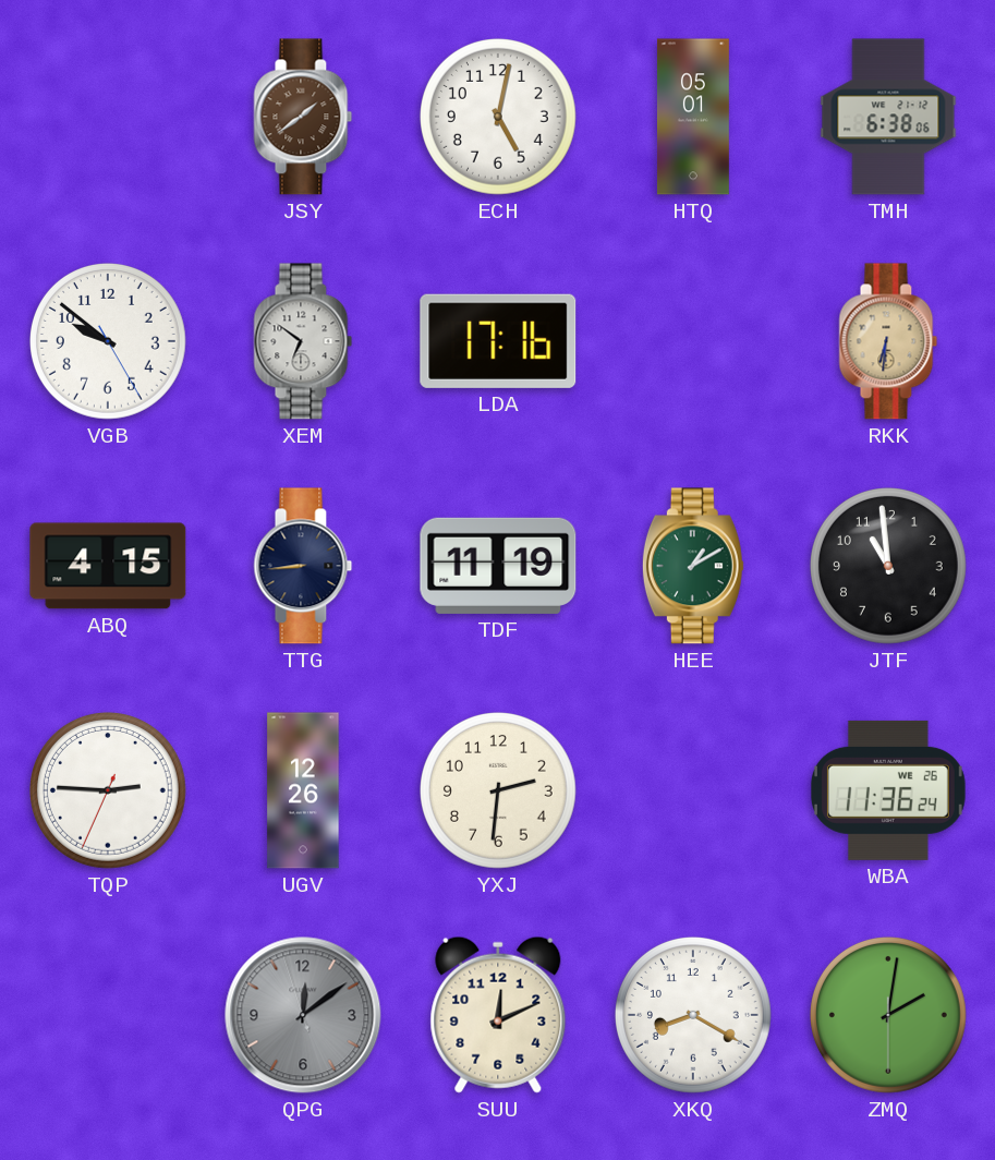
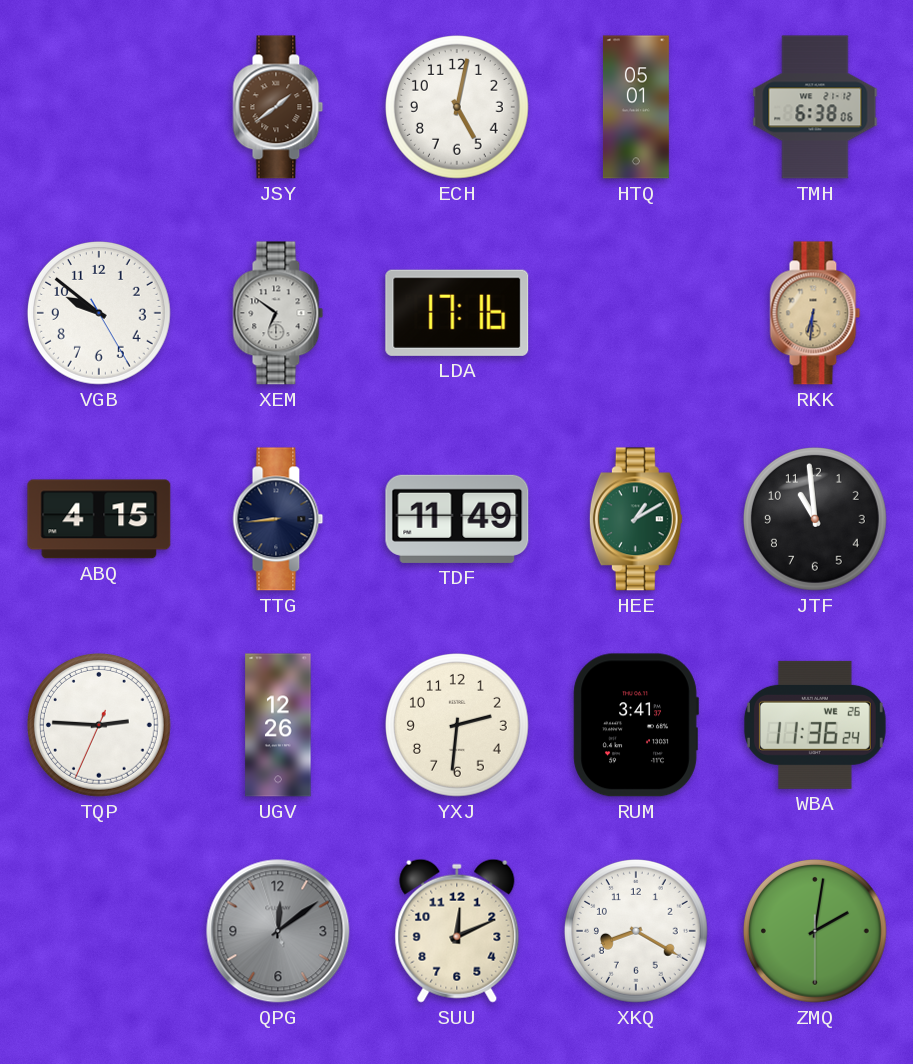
TDF: 11:19 -> 11:49
RUM: none -> 3:41
